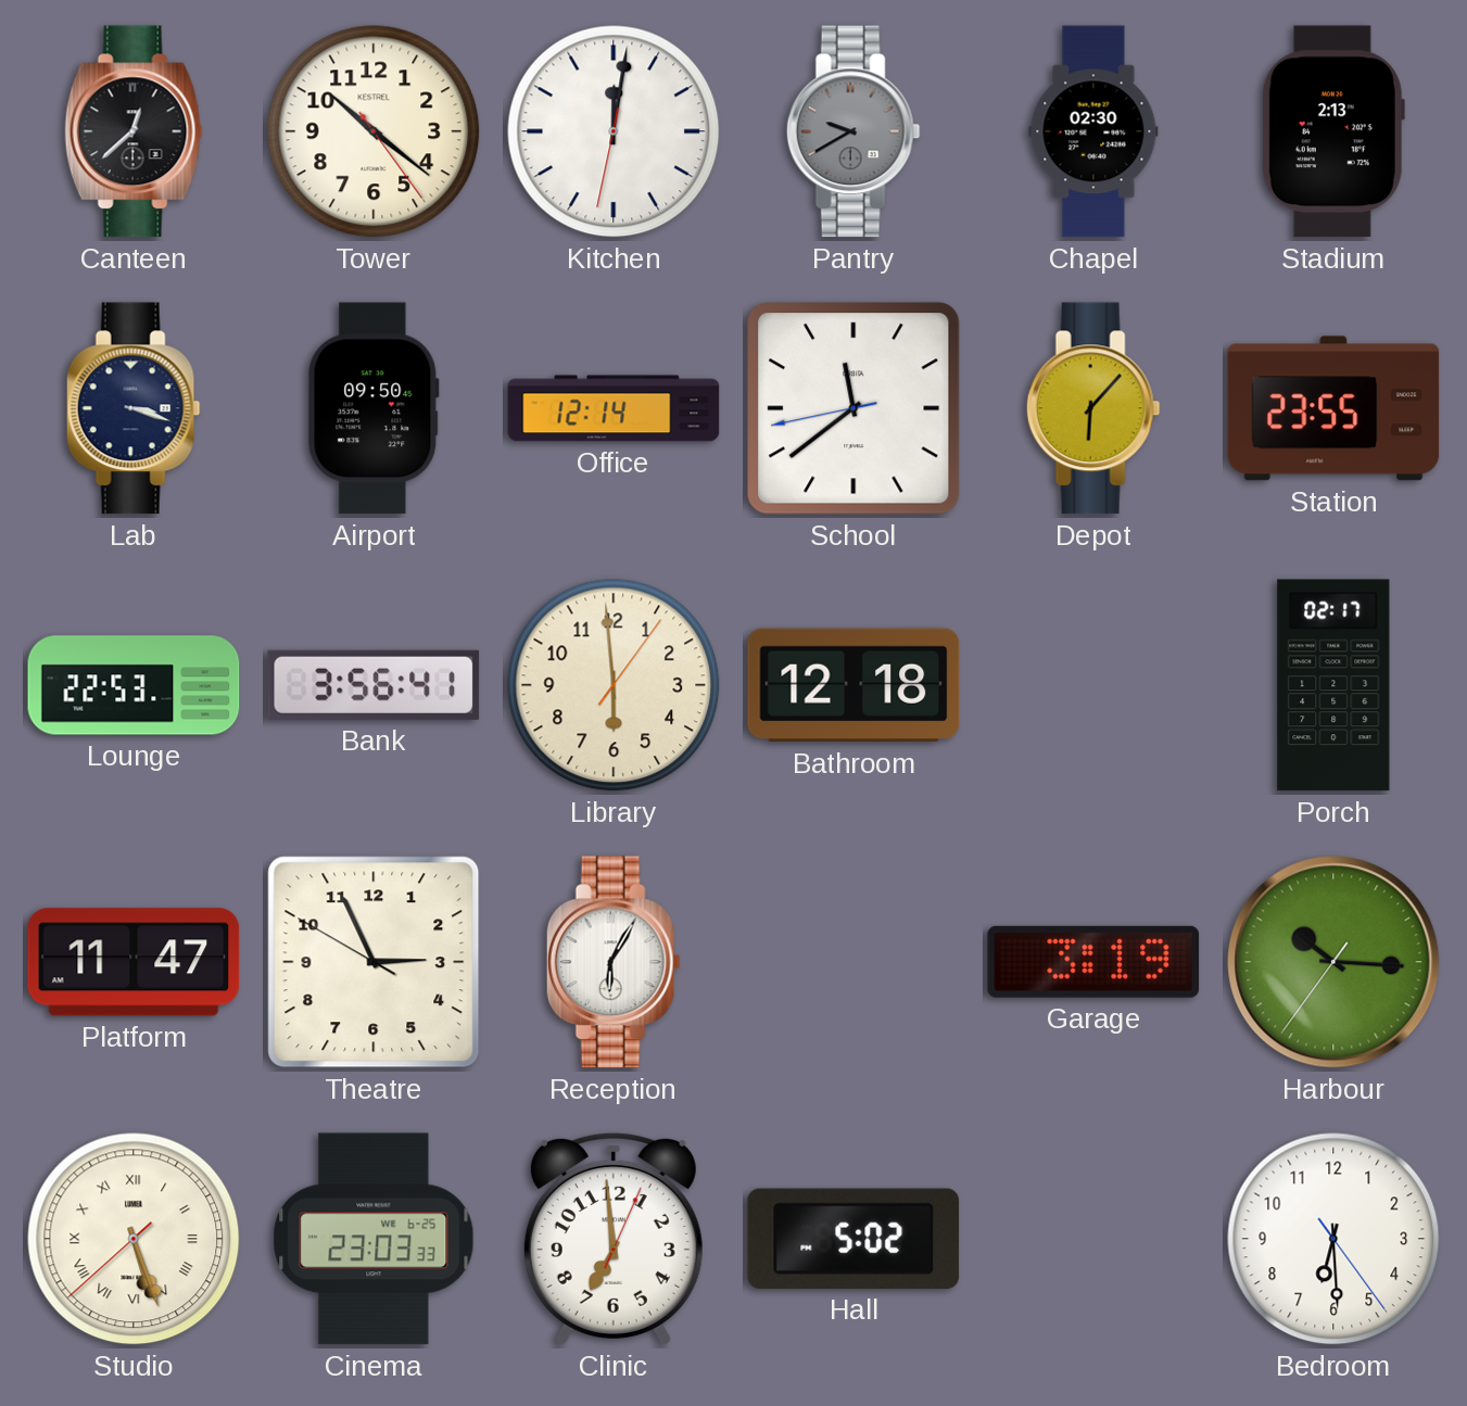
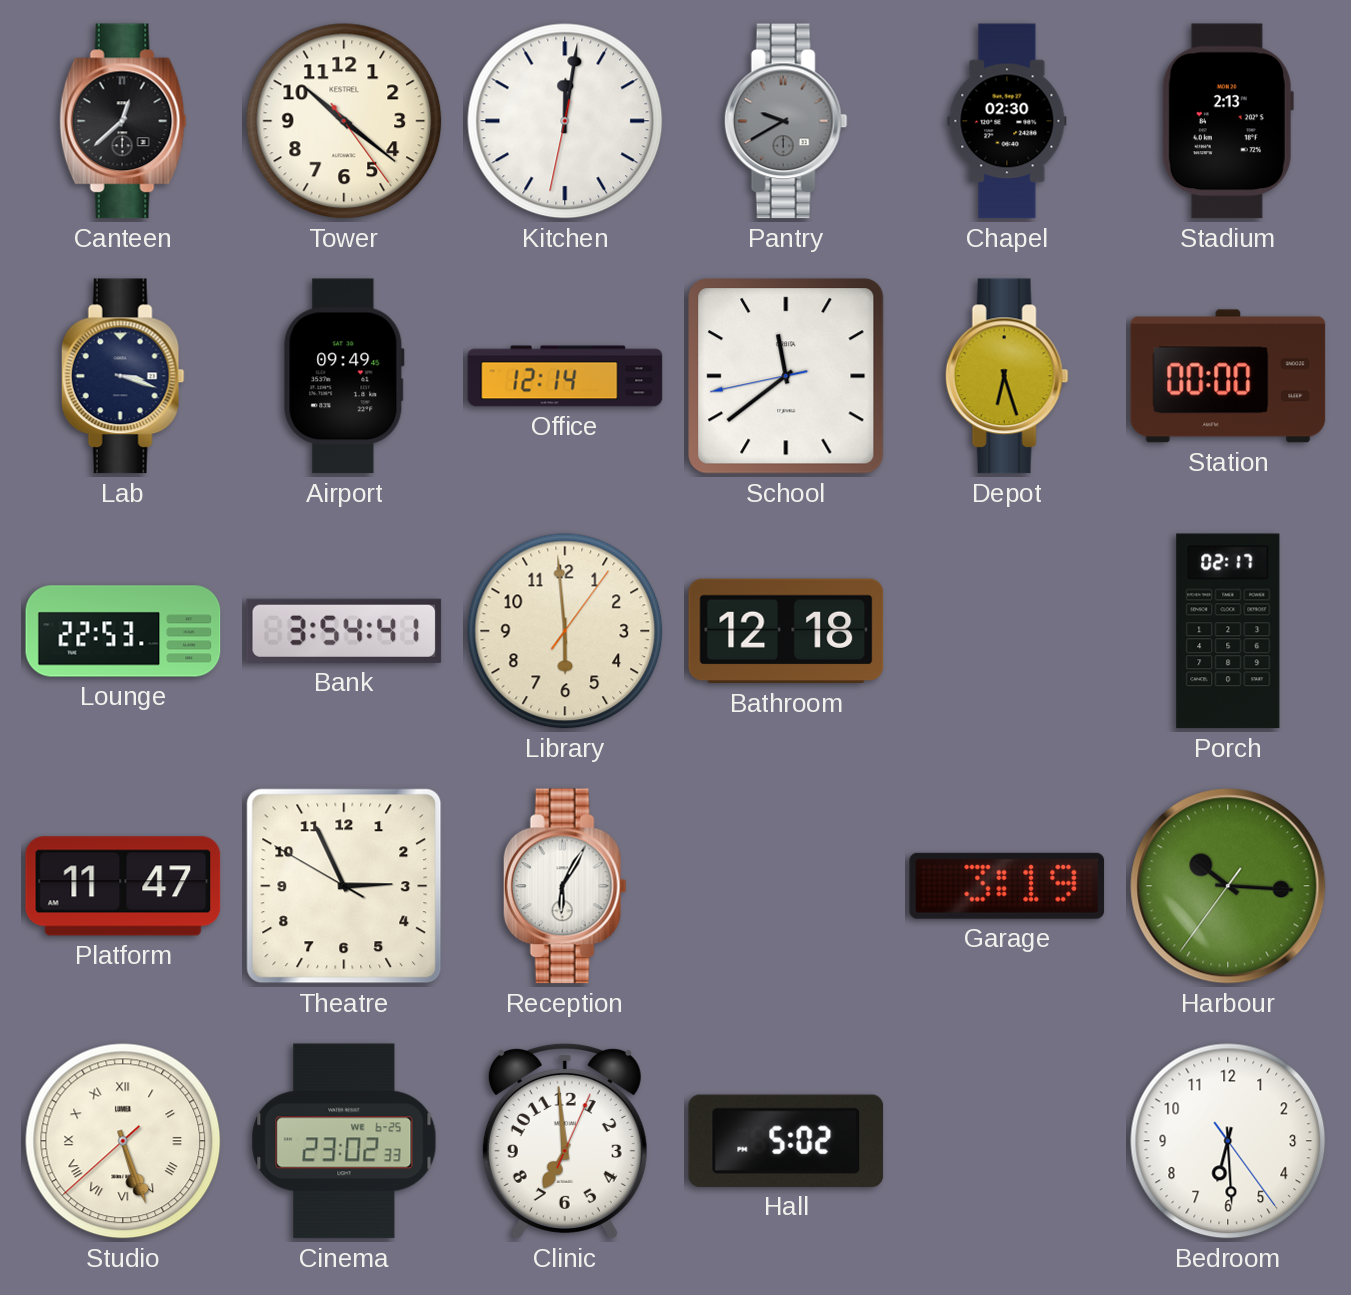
Airport: 09:50 -> 09:49
Depot: 6:07 -> 6:27
Station: 23:55 -> 00:00
Bank: 3:56 -> 3:54
Cinema: 23:03 -> 23:02
